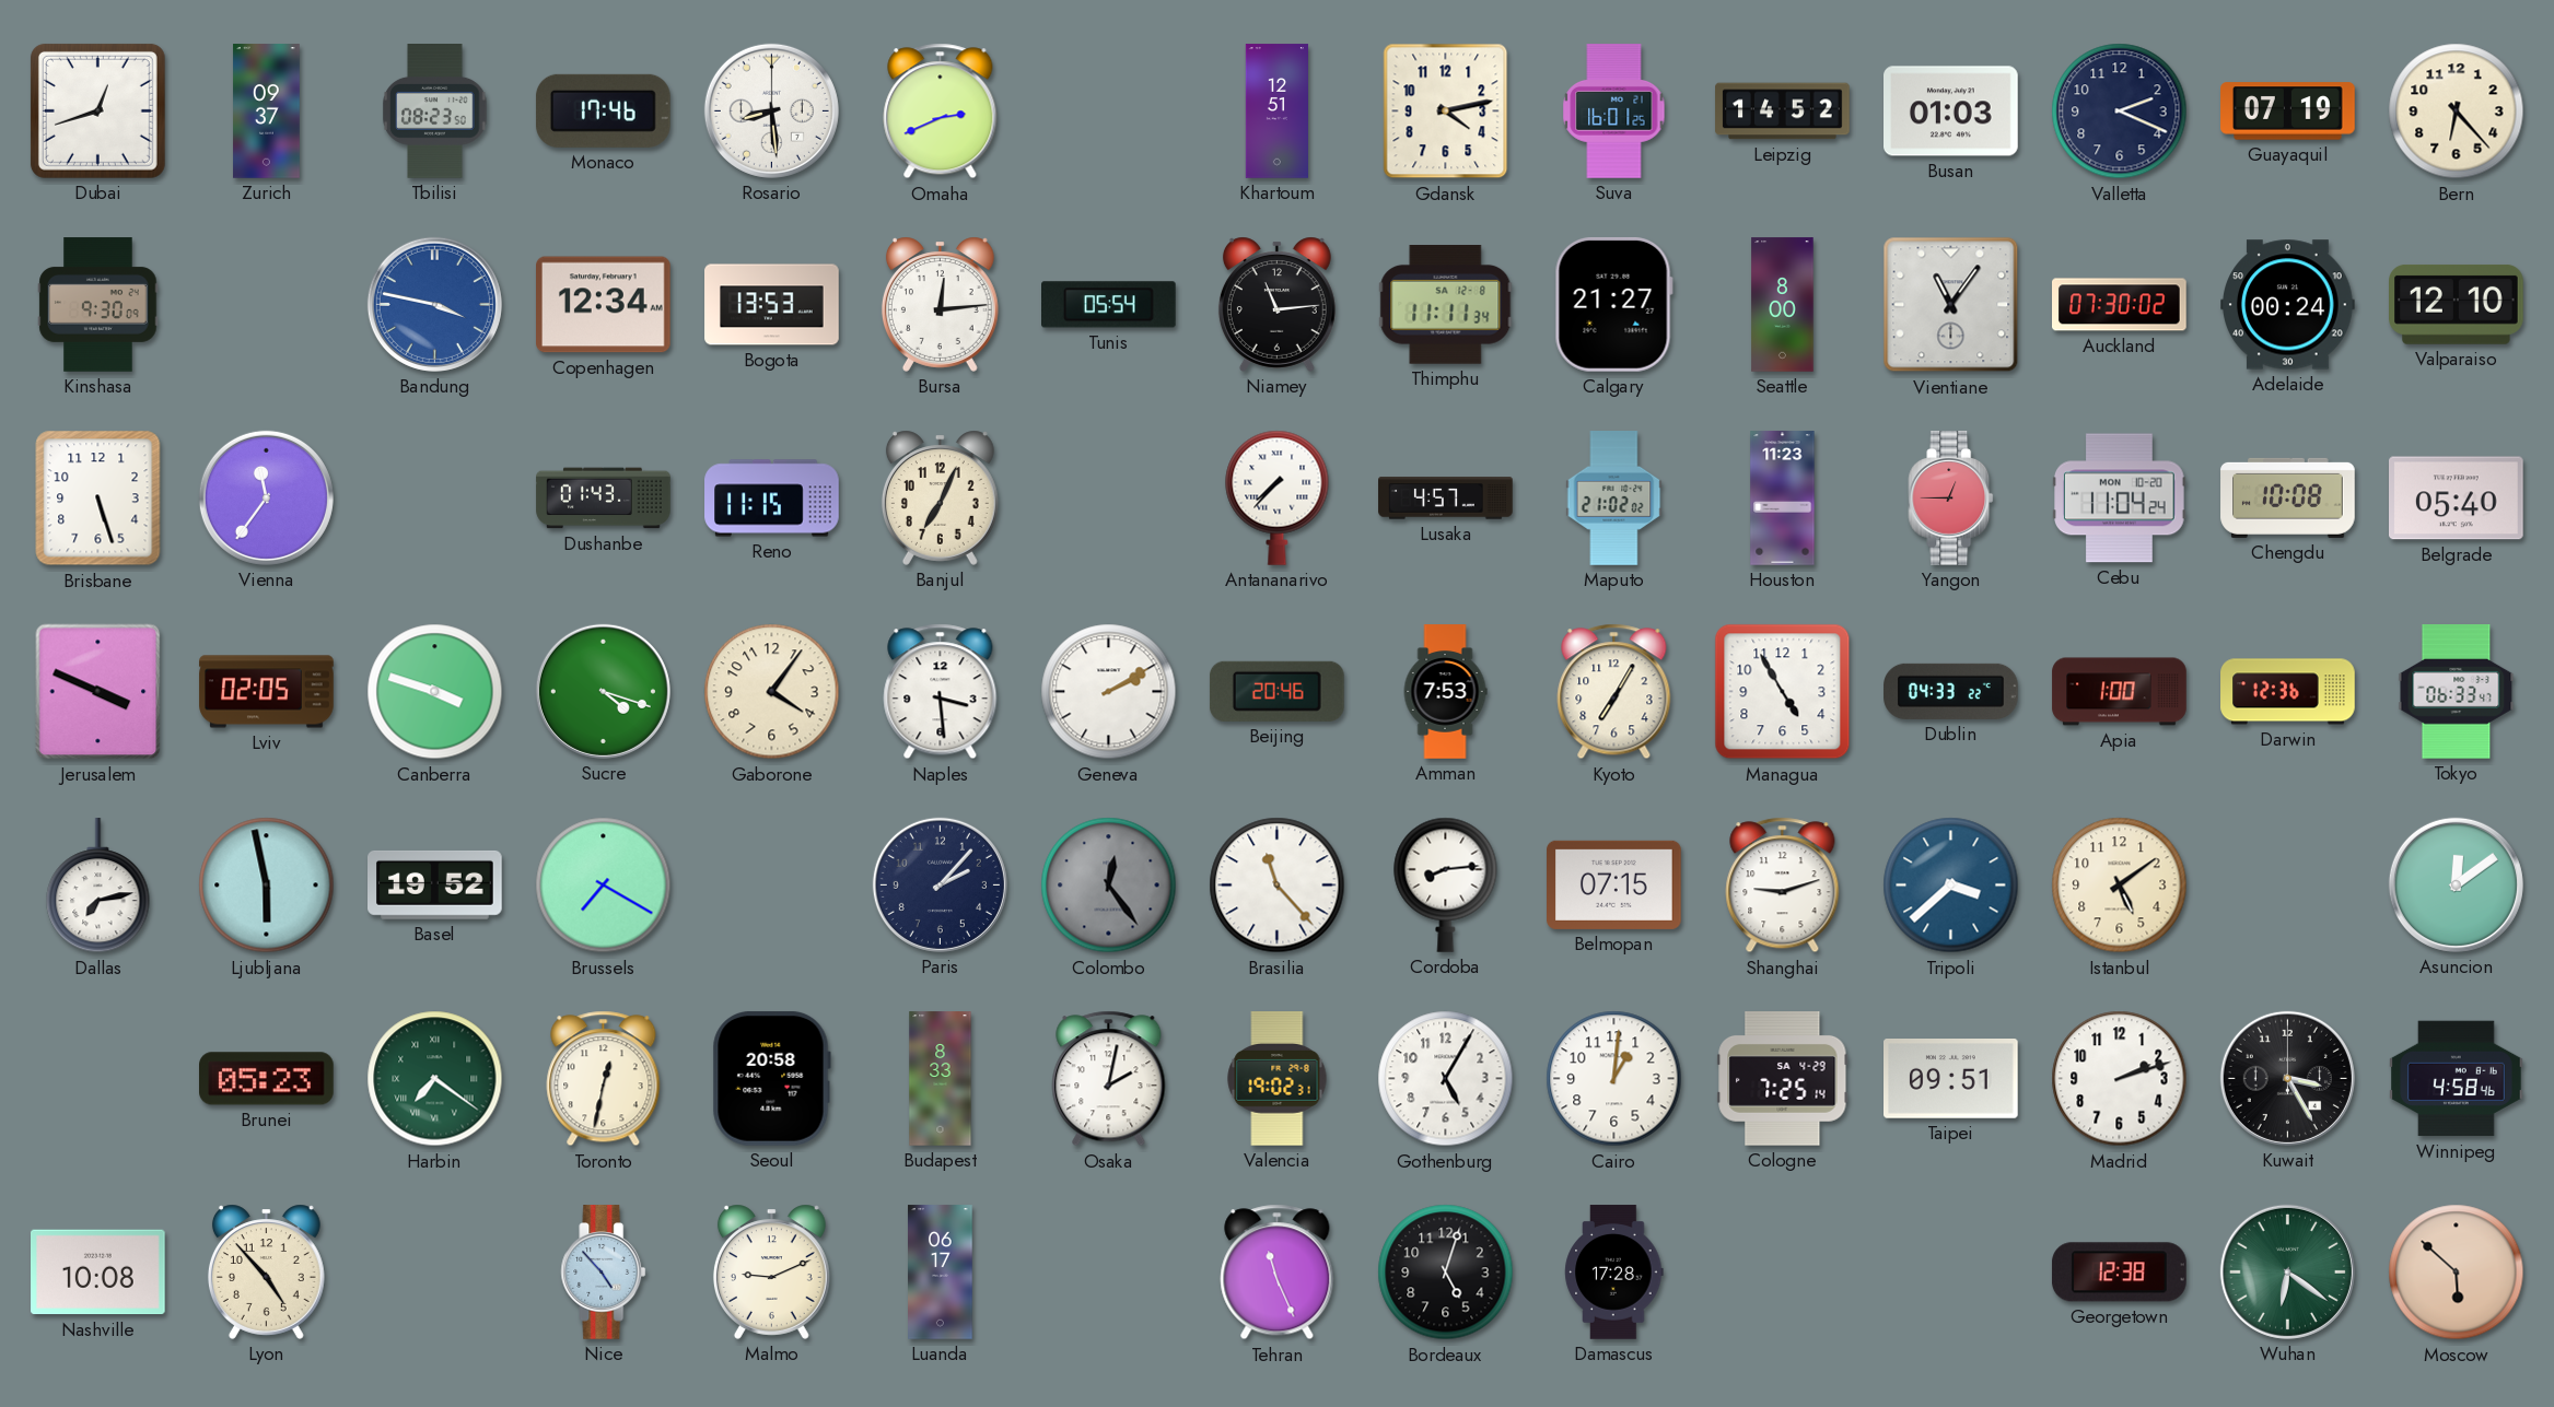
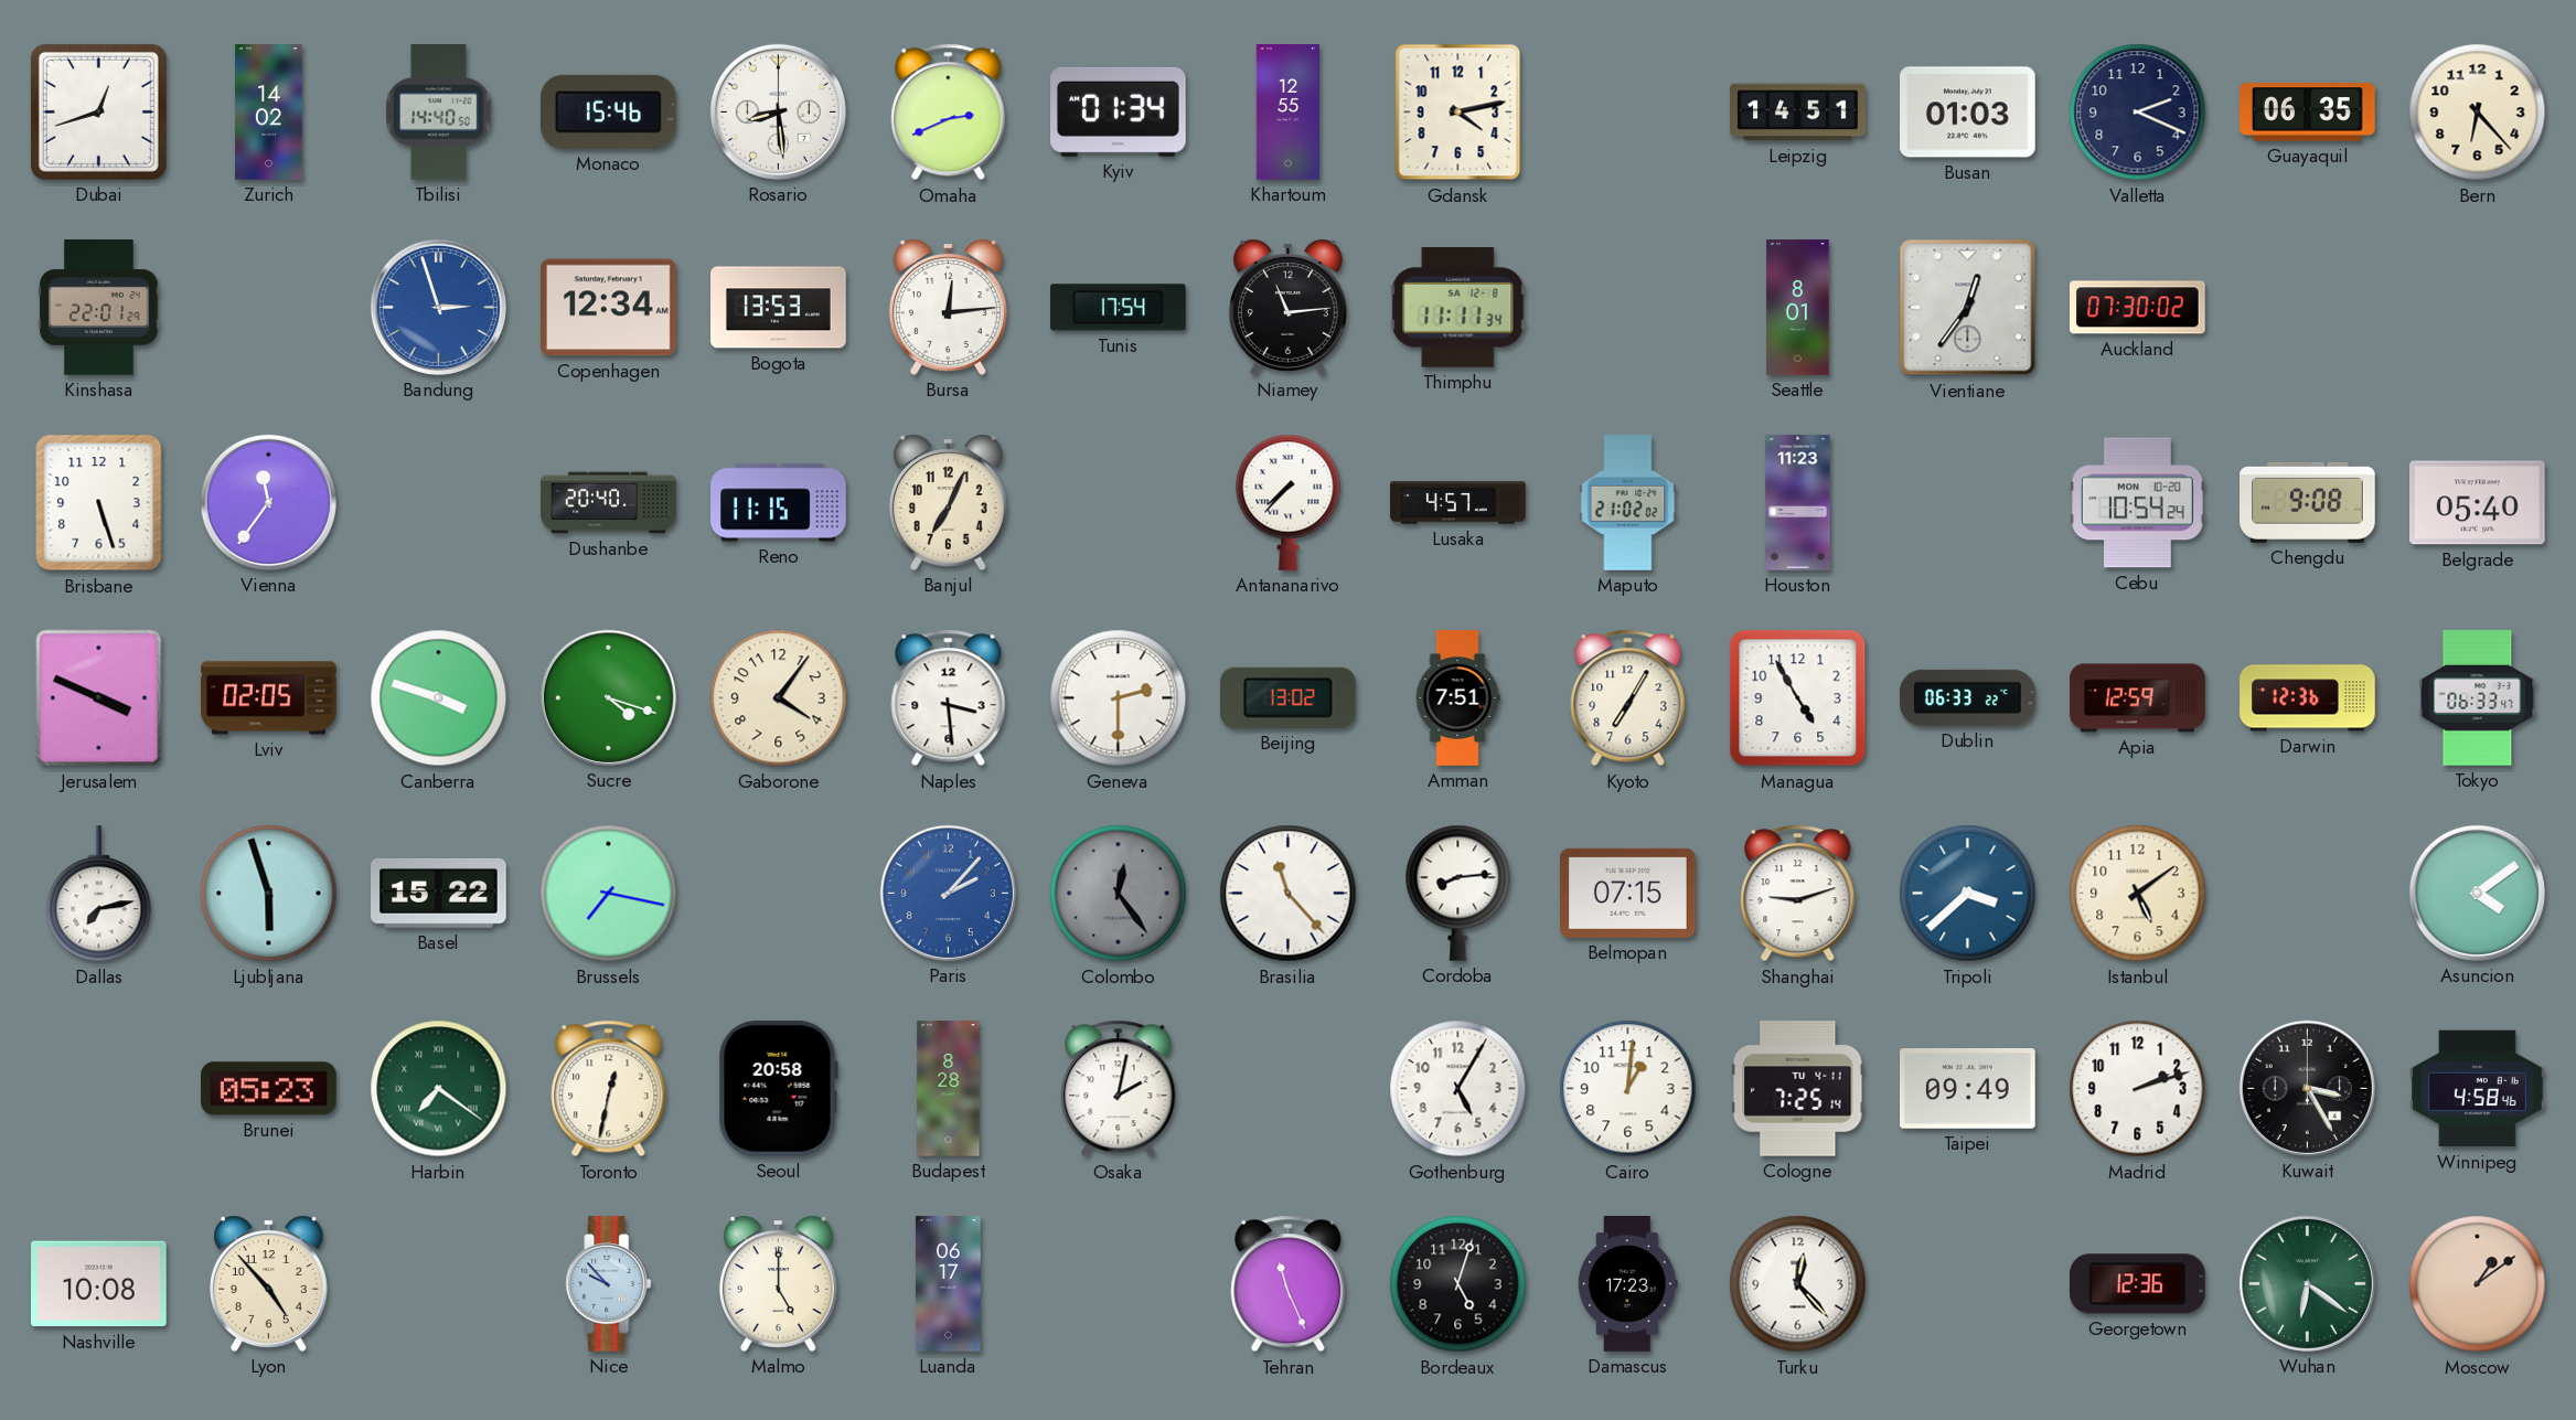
Zurich: 09:37 -> 14:02
Tbilisi: 08:23 -> 14:40
Monaco: 17:46 -> 15:46
Kyiv: none -> 01:34
Khartoum: 12:51 -> 12:55
Suva: 16:01 -> none
Leipzig: 14:52 -> 14:51
Guayaquil: 07:19 -> 06:35
Kinshasa: 9:30 -> 22:01
Bandung: 3:47 -> 2:57
Tunis: 05:54 -> 17:54
Calgary: 21:27 -> none
Seattle: 8:00 -> 8:01
Vientiane: 11:06 -> 12:36
Adelaide: 00:24 -> none
Valparaiso: 12:10 -> none
Dushanbe: 01:43 -> 20:40
Yangon: 12:45 -> none
Cebu: 11:04 -> 10:54
Chengdu: 10:08 -> 9:08
Geneva: 2:10 -> 2:30
Beijing: 20:46 -> 13:02
Amman: 7:53 -> 7:51
Dublin: 04:33 -> 06:33
Apia: 1:00 -> 12:59
Ljubljana: 5:58 -> 5:57
Basel: 19:52 -> 15:22
Brussels: 7:20 -> 7:17
Paris dial: navy -> blue
Asuncion: 12:09 -> 4:09
Budapest: 8:33 -> 8:28
Valencia: 19:02 -> none
Cologne date: SA 4-29 -> TU 4-11
Taipei: 09:51 -> 09:49
Nice: 4:53 -> 9:53
Malmo: 9:11 -> 5:00
Damascus: 17:28 -> 17:23
Turku: none -> 12:23
Georgetown: 12:38 -> 12:36
Moscow: 5:52 -> 1:09
